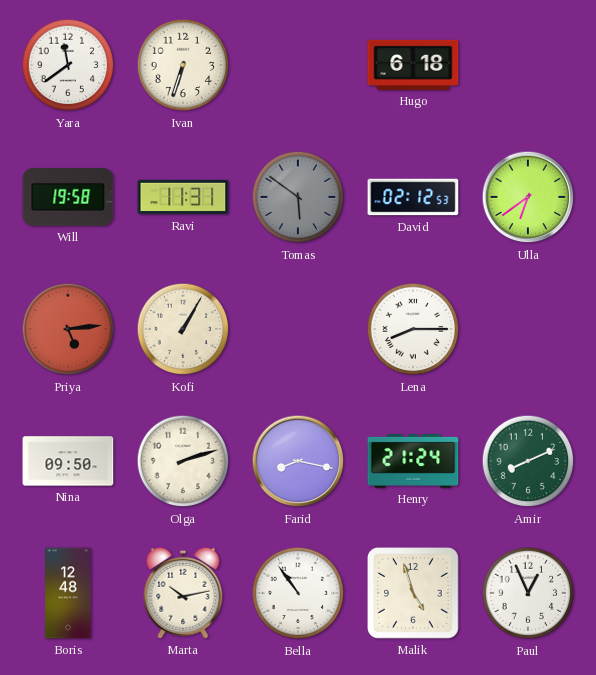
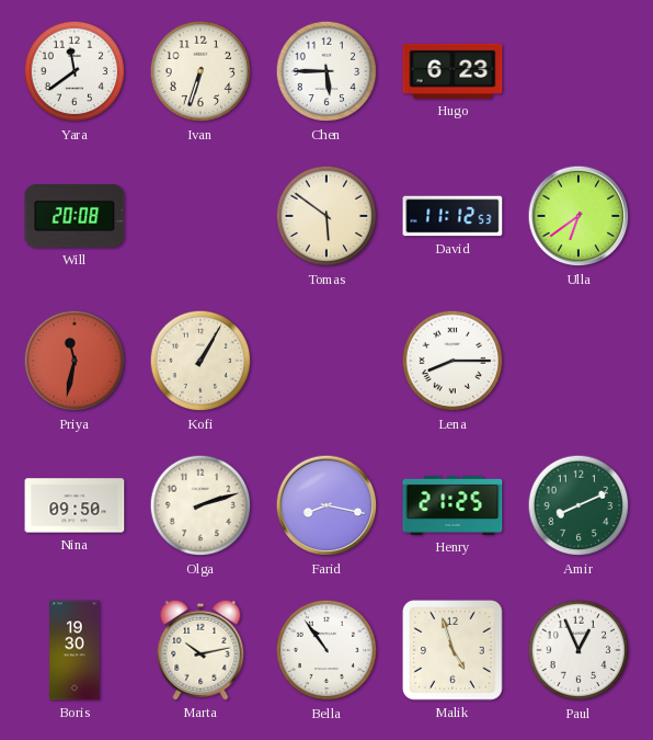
Chen: none -> 5:45
Hugo: 6:18 -> 6:23
Will: 19:58 -> 20:08
Ravi: 11:31 -> none
Tomas dial: grey -> cream
David: 02:12 -> 11:12
Priya: 5:14 -> 11:32
Henry: 21:24 -> 21:25
Boris: 12:48 -> 19:30
